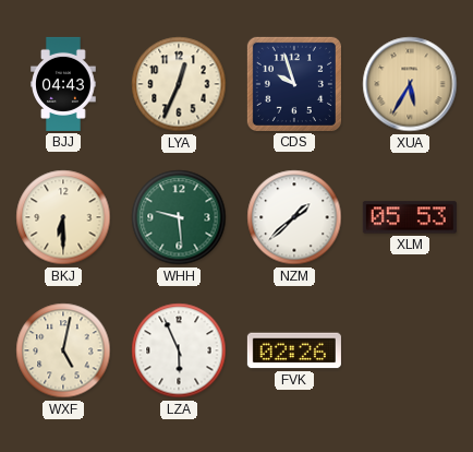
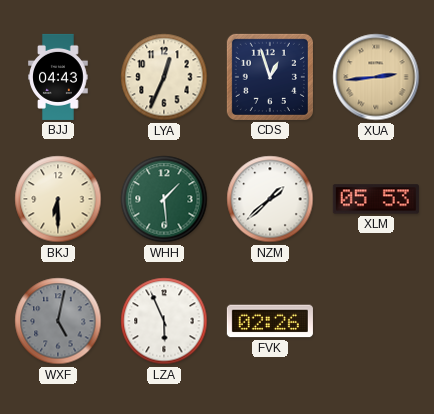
CDS: 9:57 -> 12:57
XUA: 5:35 -> 2:44
WHH: 9:29 -> 1:29
WXF dial: cream -> grey
